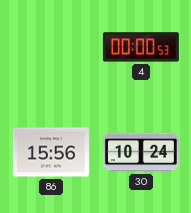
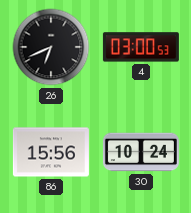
26: none -> 6:41
4: 00:00 -> 03:00
